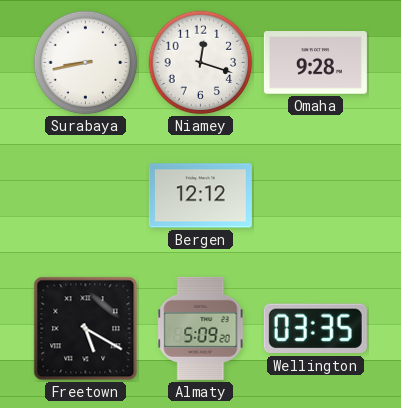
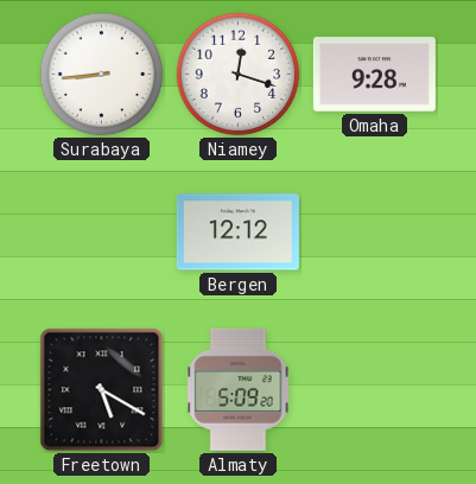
Surabaya: 8:43 -> 8:44
Wellington: 03:35 -> none
